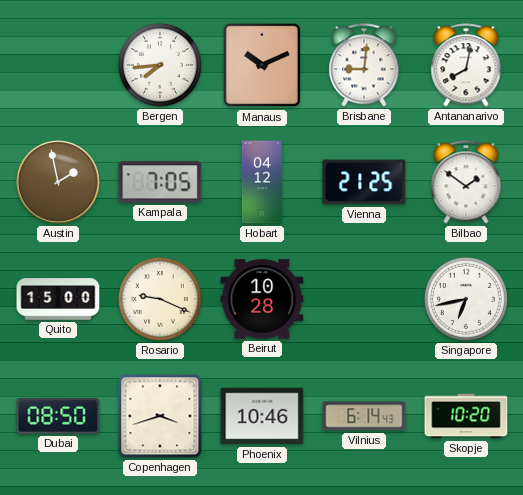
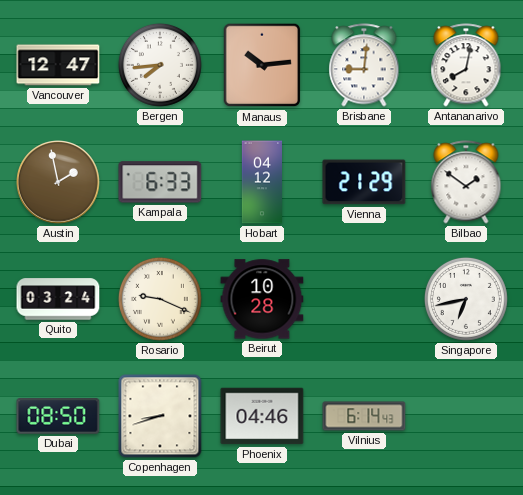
Vancouver: none -> 12:47
Manaus: 10:11 -> 10:14
Kampala: 7:05 -> 6:33
Vienna: 21:25 -> 21:29
Quito: 15:00 -> 03:24
Copenhagen: 3:42 -> 8:42
Phoenix: 10:46 -> 04:46
Skopje: 10:20 -> none
